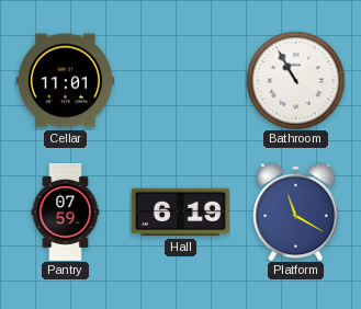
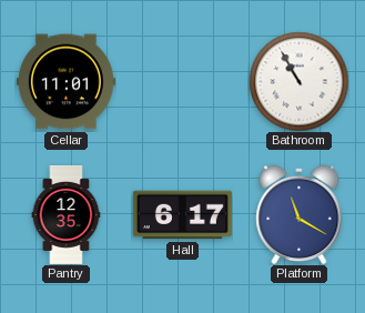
Pantry: 07:59 -> 12:35
Hall: 6:19 -> 6:17
